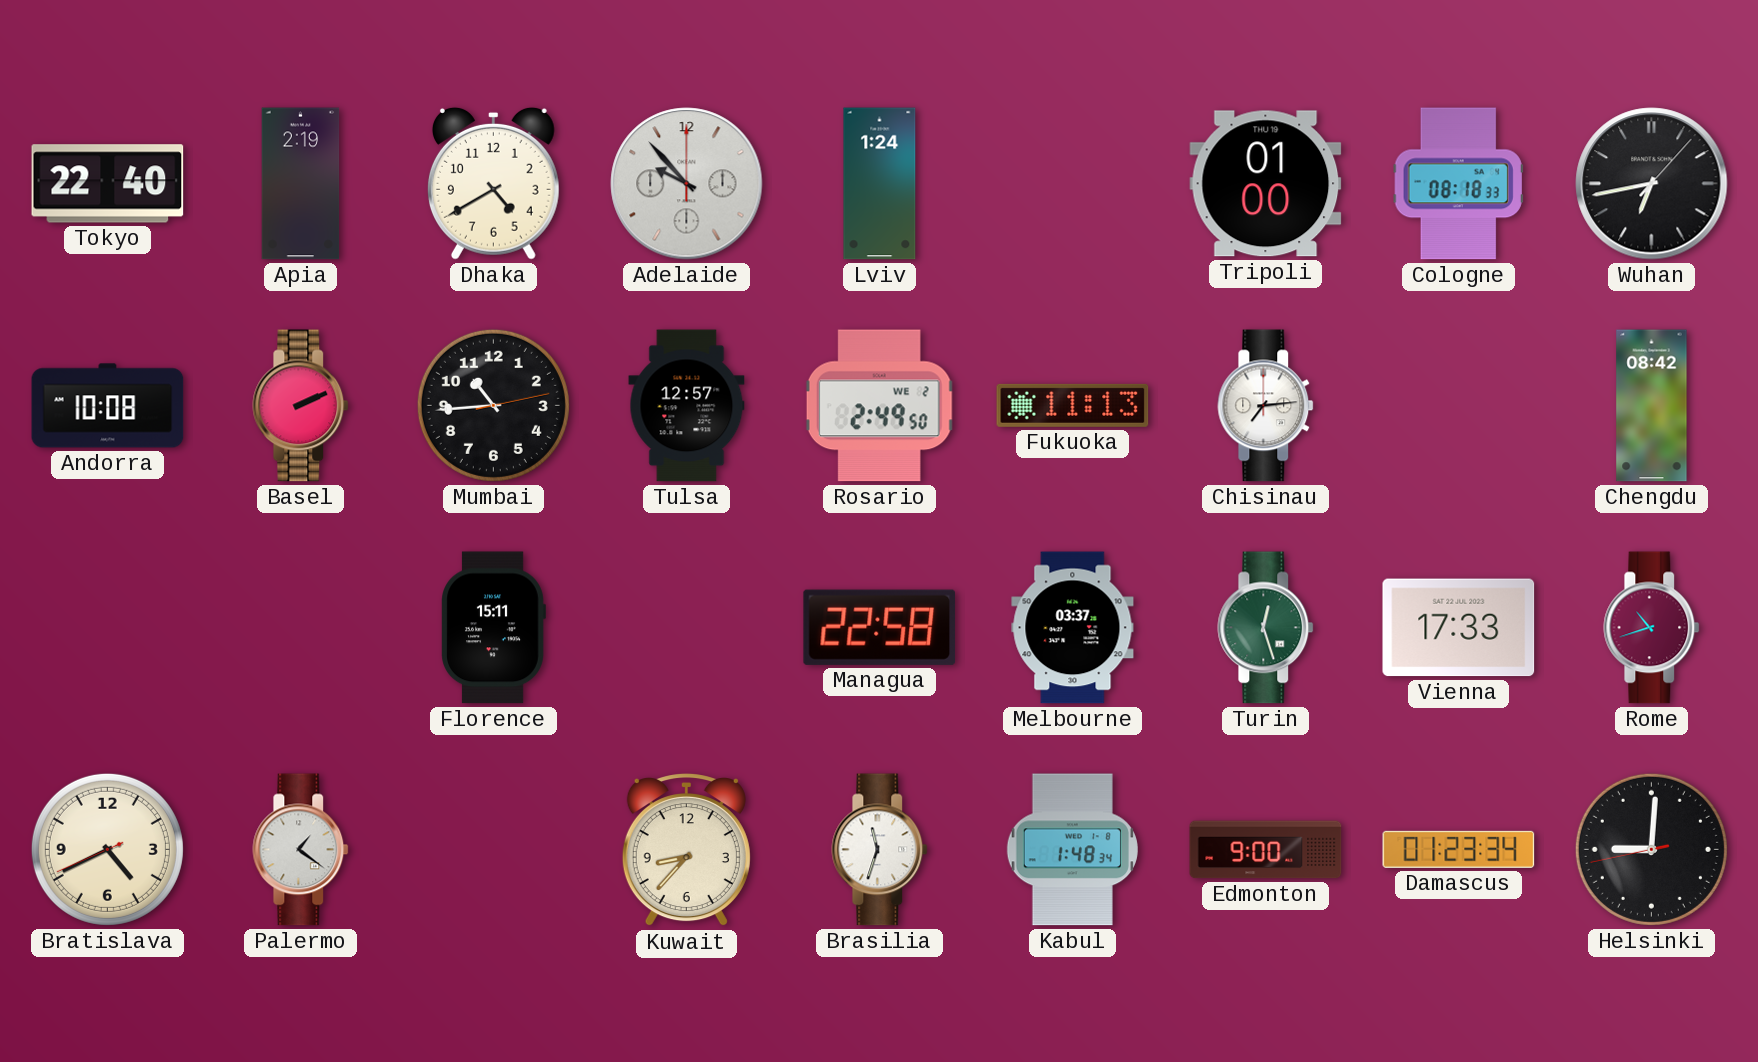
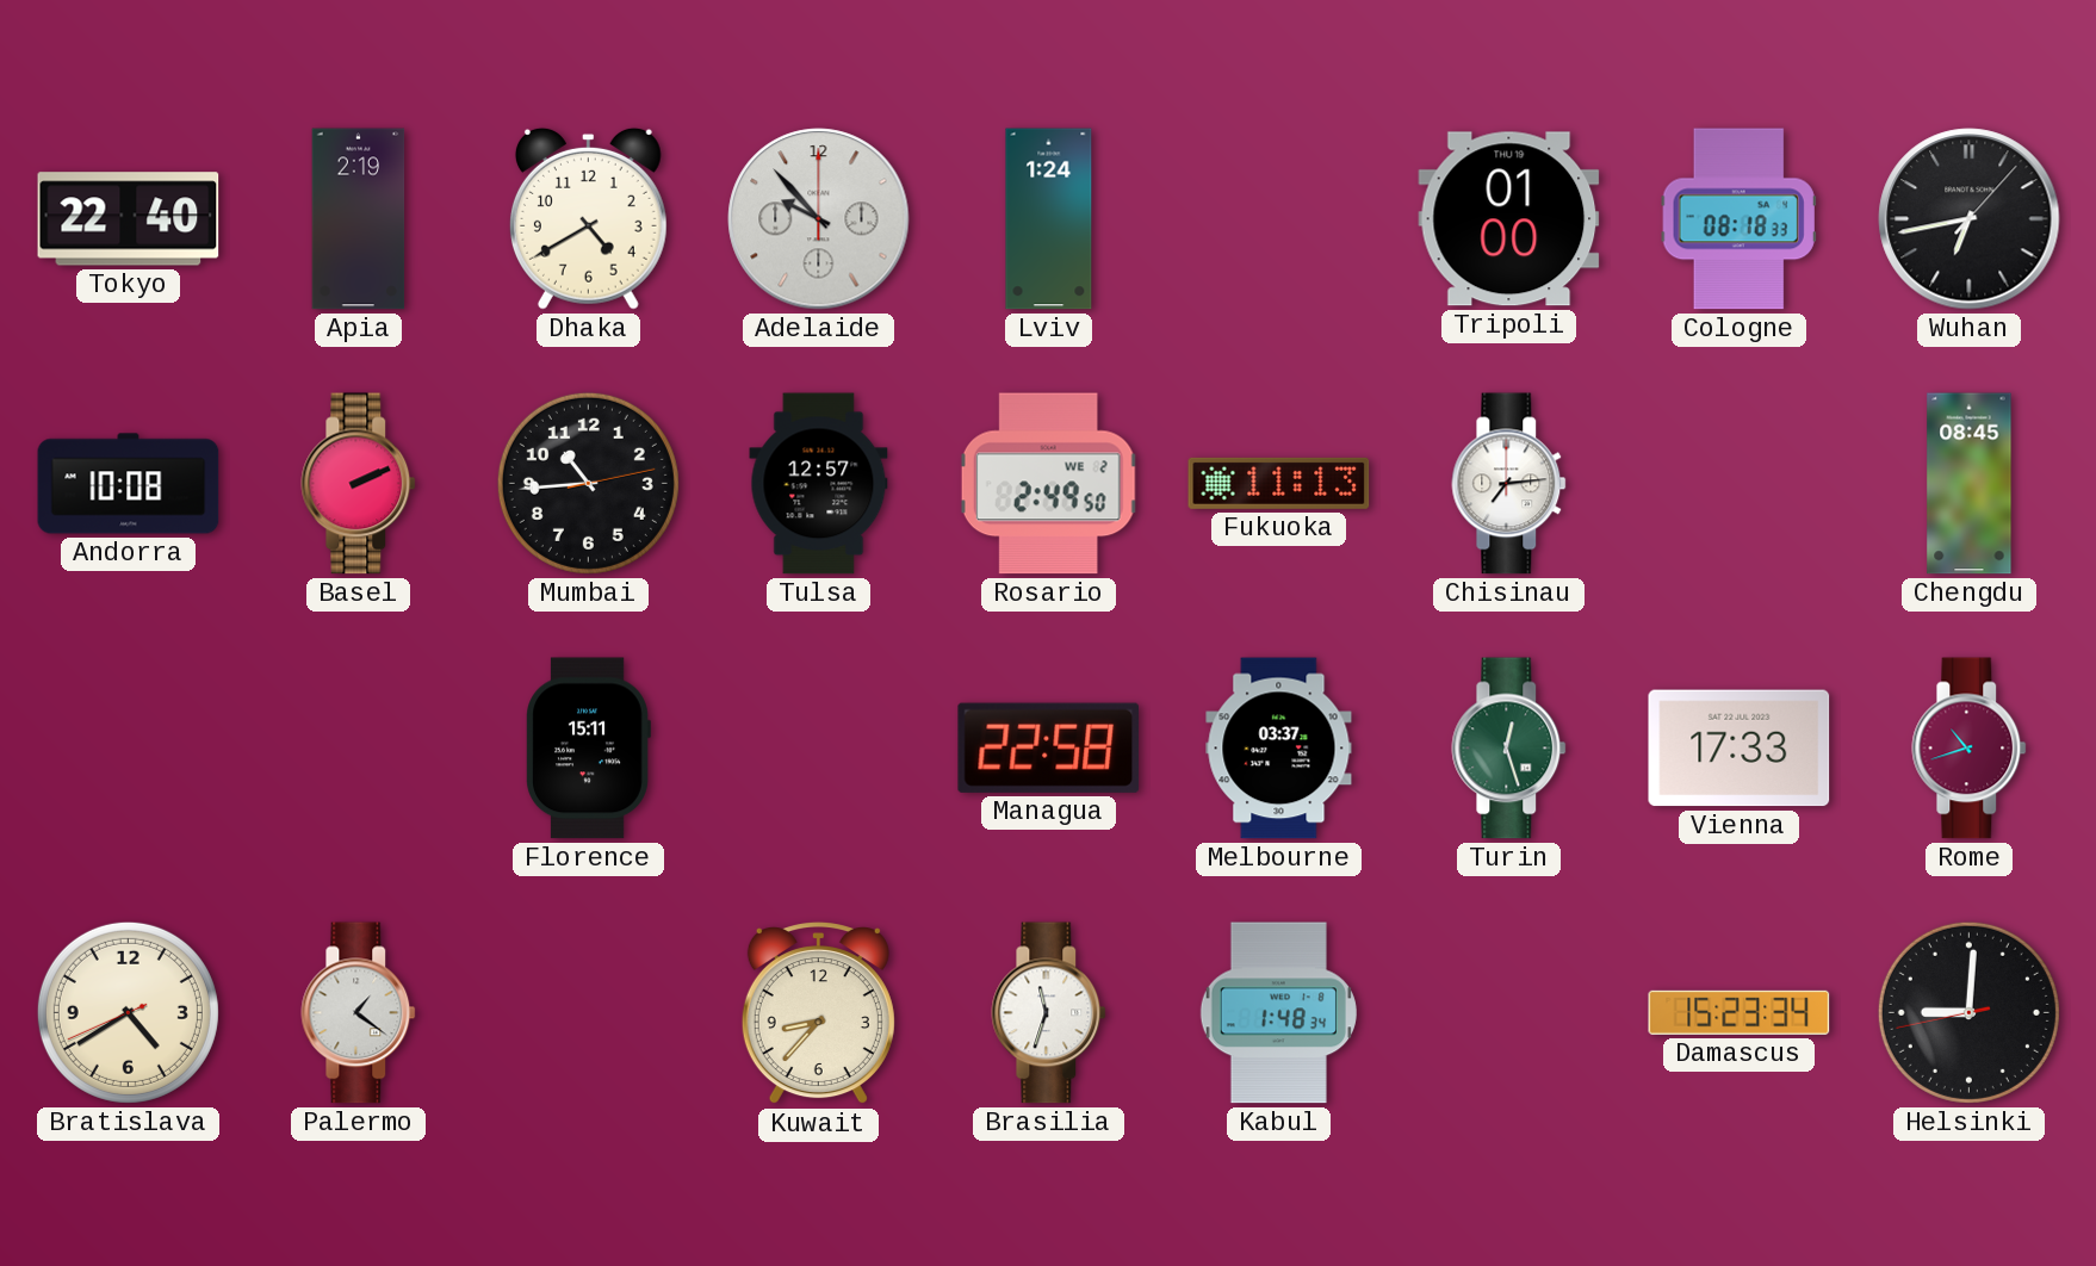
Chengdu: 08:42 -> 08:45
Bratislava: 4:40 -> 4:39
Edmonton: 9:00 -> none
Damascus: 01:23 -> 15:23
